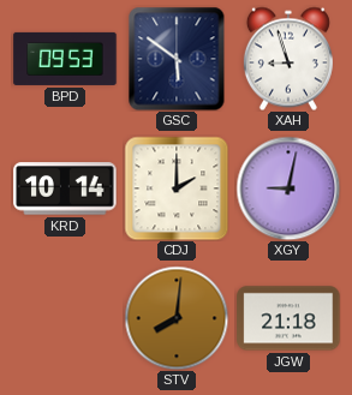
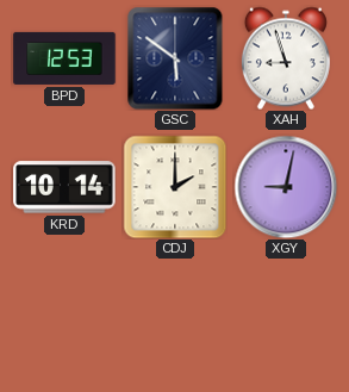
BPD: 09:53 -> 12:53
STV: 8:01 -> none
JGW: 21:18 -> none
